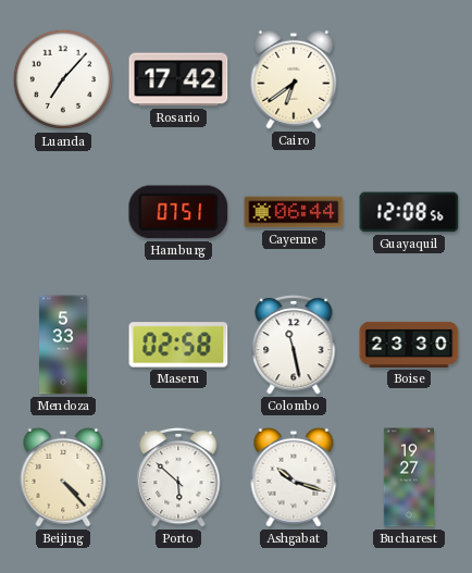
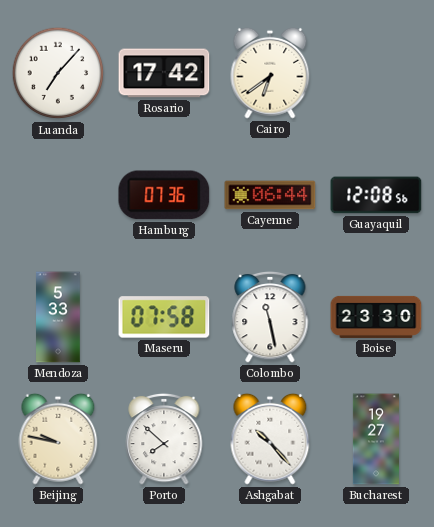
Hamburg: 07:51 -> 07:36
Maseru: 02:58 -> 07:58
Beijing: 4:23 -> 9:47
Porto: 5:52 -> 7:52
Ashgabat: 10:18 -> 10:23
